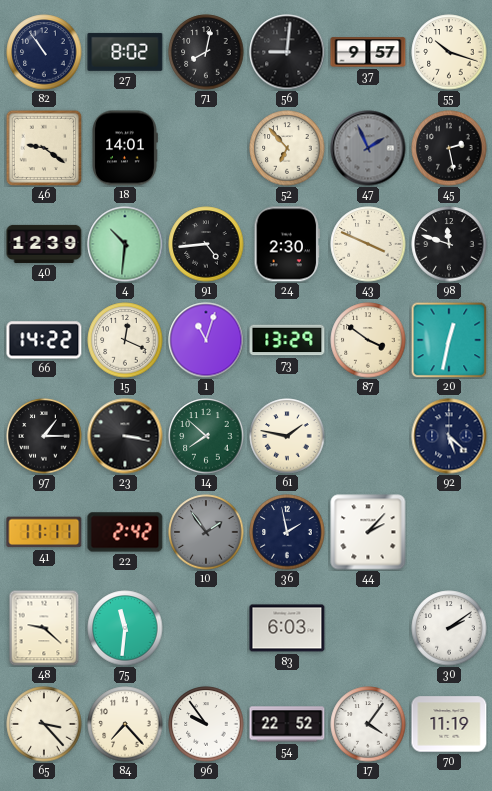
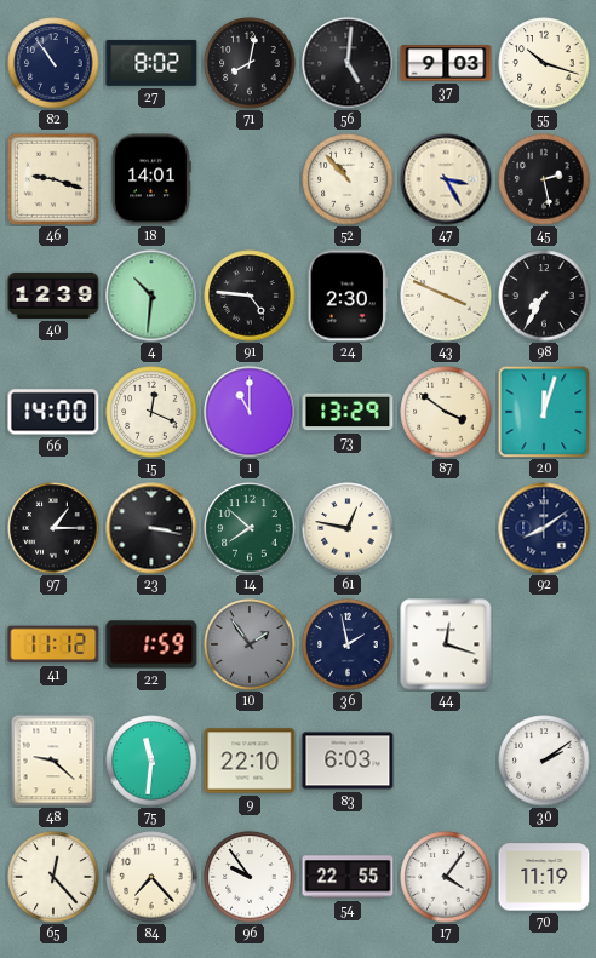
56: 9:01 -> 5:01
37: 9:57 -> 9:03
46: 9:21 -> 9:18
52: 6:53 -> 10:53
47: 1:56 -> 3:25
47 dial: grey -> cream
91: 4:44 -> 4:46
98: 11:48 -> 7:35
66: 14:22 -> 14:00
1: 11:03 -> 11:00
20: 12:32 -> 12:03
61: 1:47 -> 12:47
92: 5:22 -> 8:09
41: 11:11 -> 11:12
22: 2:42 -> 1:59
44: 2:07 -> 12:18
9: none -> 22:10
65: 3:23 -> 12:23
54: 22:52 -> 22:55
